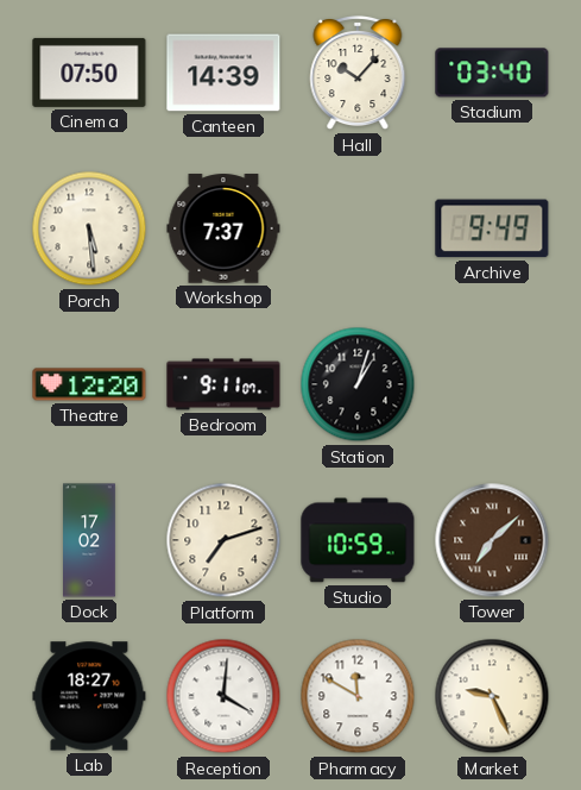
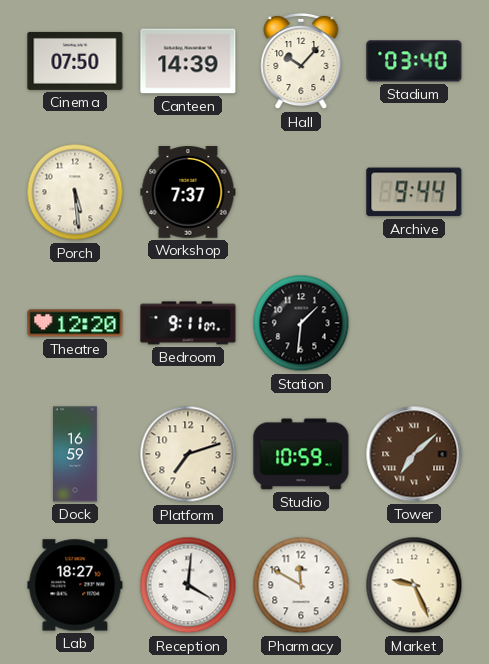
Archive: 9:49 -> 9:44
Station: 1:03 -> 1:31
Dock: 17:02 -> 16:59
